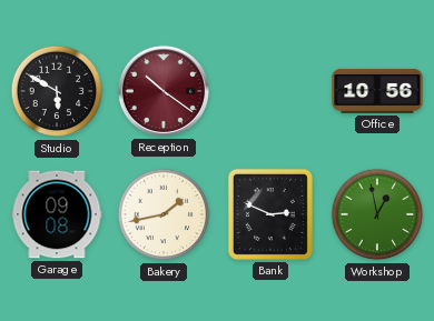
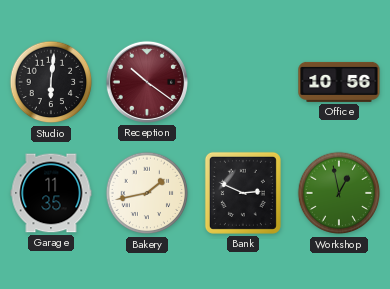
Studio: 5:50 -> 6:01
Garage: 09:08 -> 11:35
